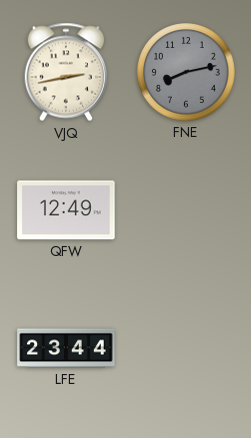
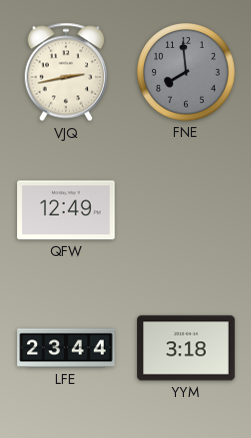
FNE: 8:13 -> 7:59
YYM: none -> 3:18
